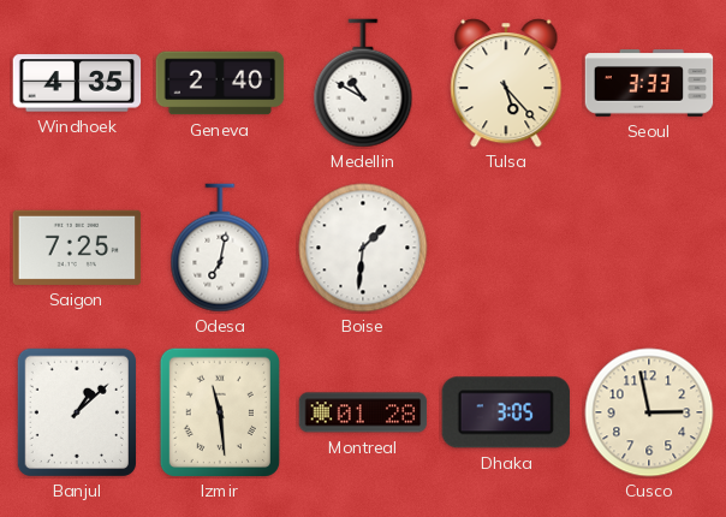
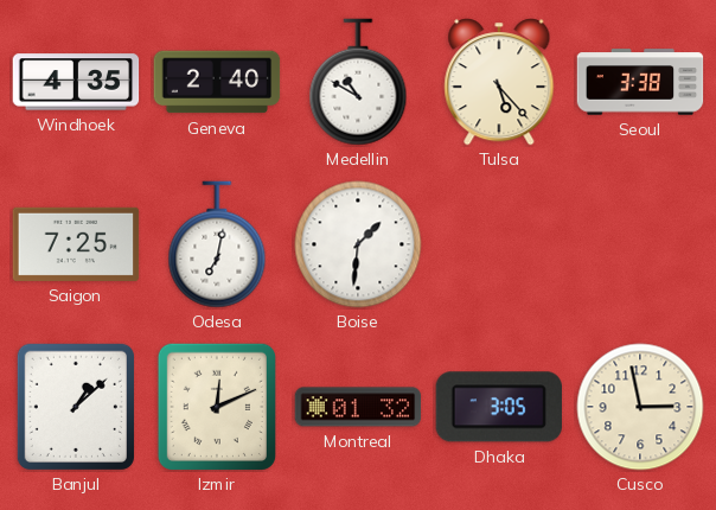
Seoul: 3:33 -> 3:38
Izmir: 11:29 -> 12:11
Montreal: 01:28 -> 01:32
